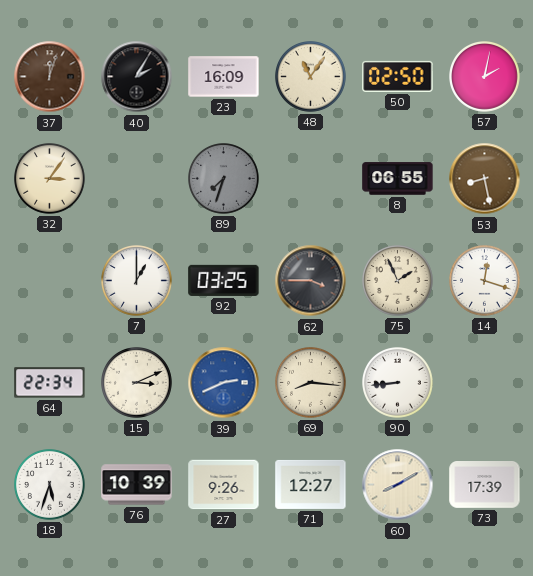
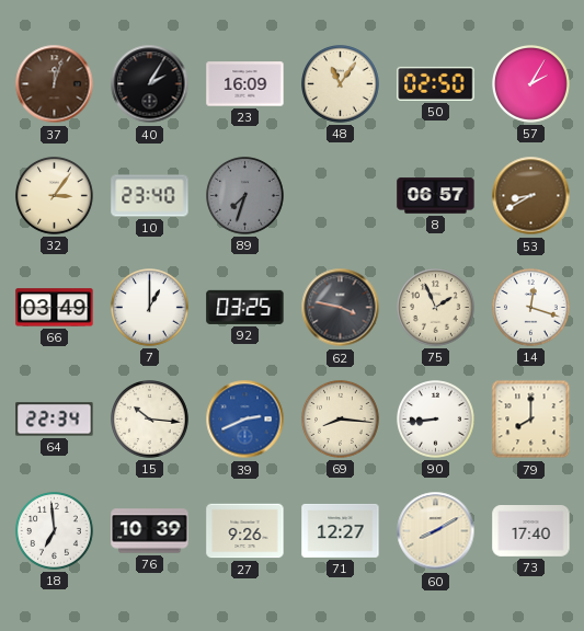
57: 2:02 -> 2:05
10: none -> 23:40
8: 06:55 -> 06:57
53: 8:28 -> 8:40
66: none -> 03:49
62: 3:45 -> 3:47
15: 3:11 -> 10:16
79: none -> 8:00
18: 5:33 -> 6:59
73: 17:39 -> 17:40
